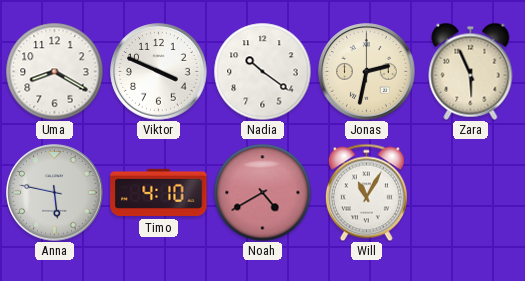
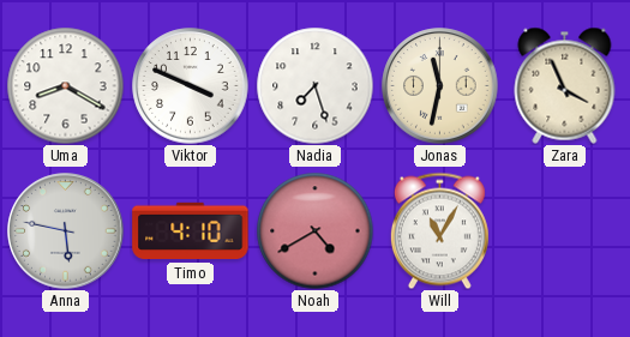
Nadia: 10:21 -> 7:27
Jonas: 2:32 -> 11:32
Zara: 5:56 -> 3:56
